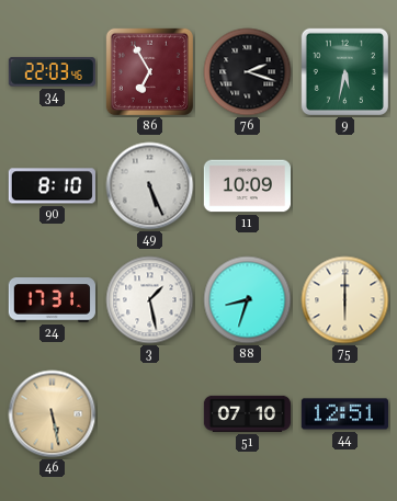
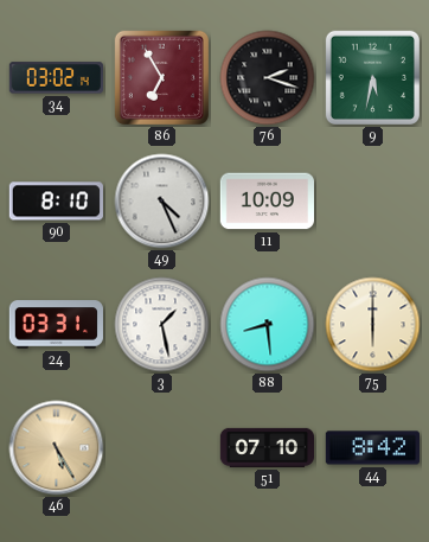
34: 22:03 -> 03:02
49: 5:26 -> 4:26
24: 17:31 -> 03:31
88: 8:33 -> 8:29
46: 5:28 -> 5:25
44: 12:51 -> 8:42
